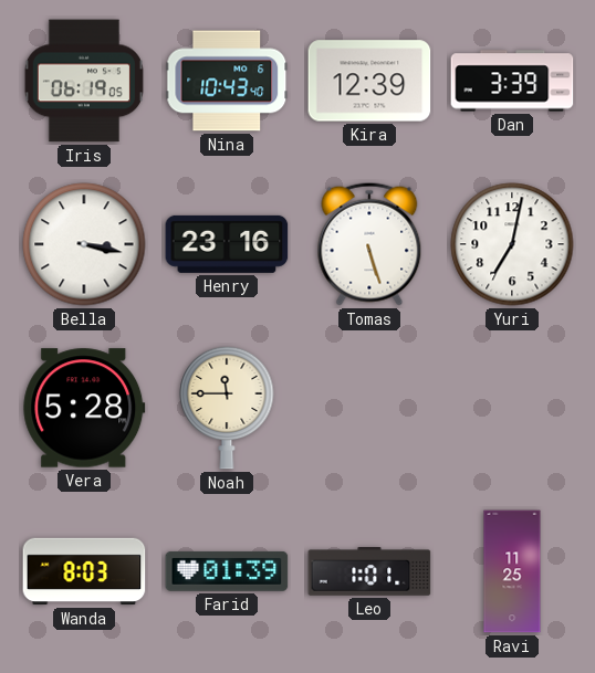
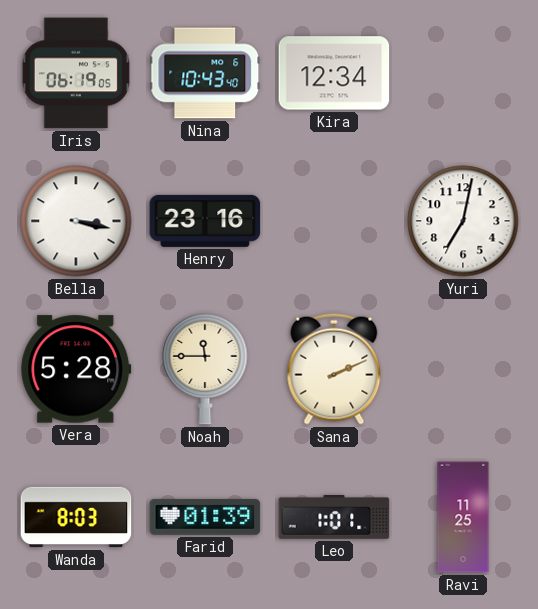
Kira: 12:39 -> 12:34
Dan: 3:39 -> none
Tomas: 5:27 -> none
Sana: none -> 2:11
